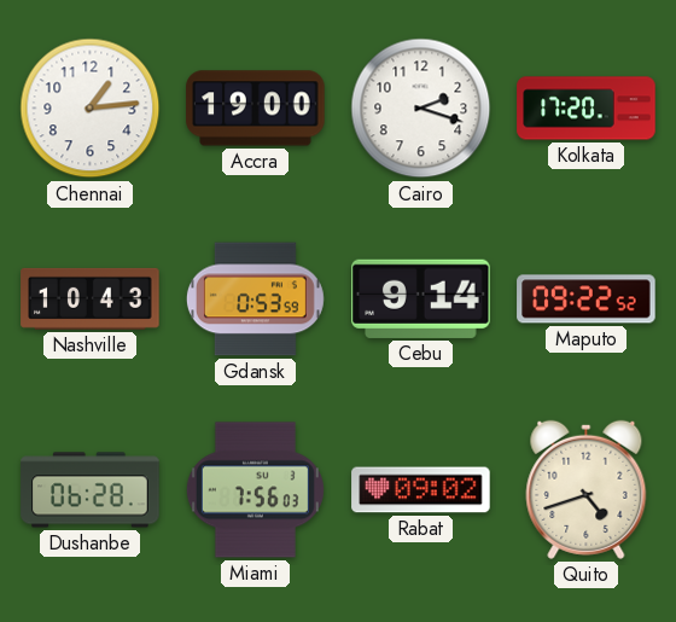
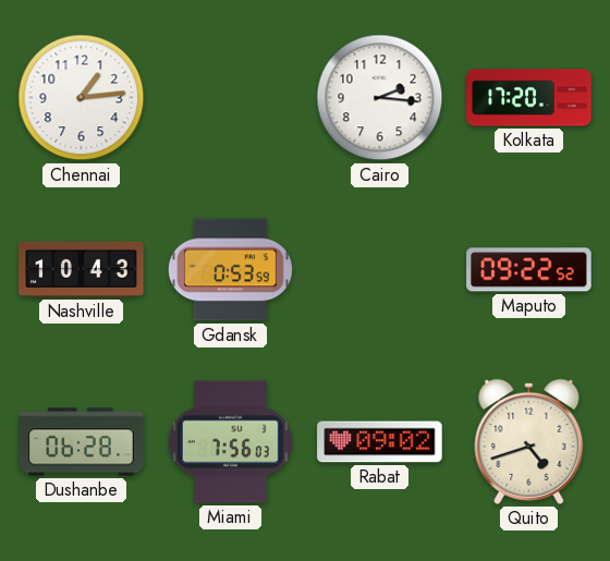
Accra: 19:00 -> none
Cairo: 2:18 -> 2:16
Cebu: 9:14 -> none
